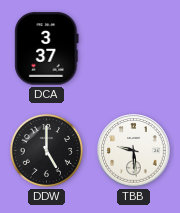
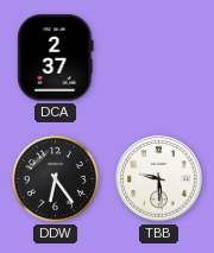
DCA: 3:37 -> 2:37
DDW: 5:00 -> 6:24
